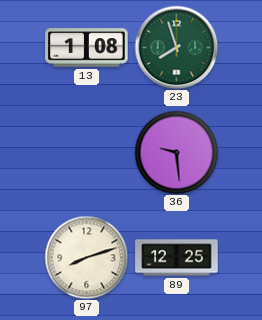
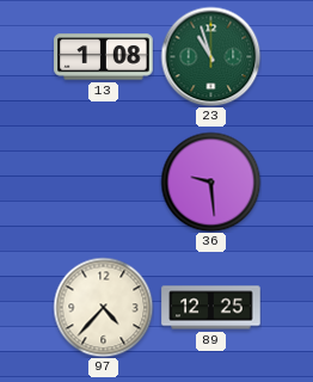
23: 7:57 -> 10:57
97: 8:12 -> 4:37
